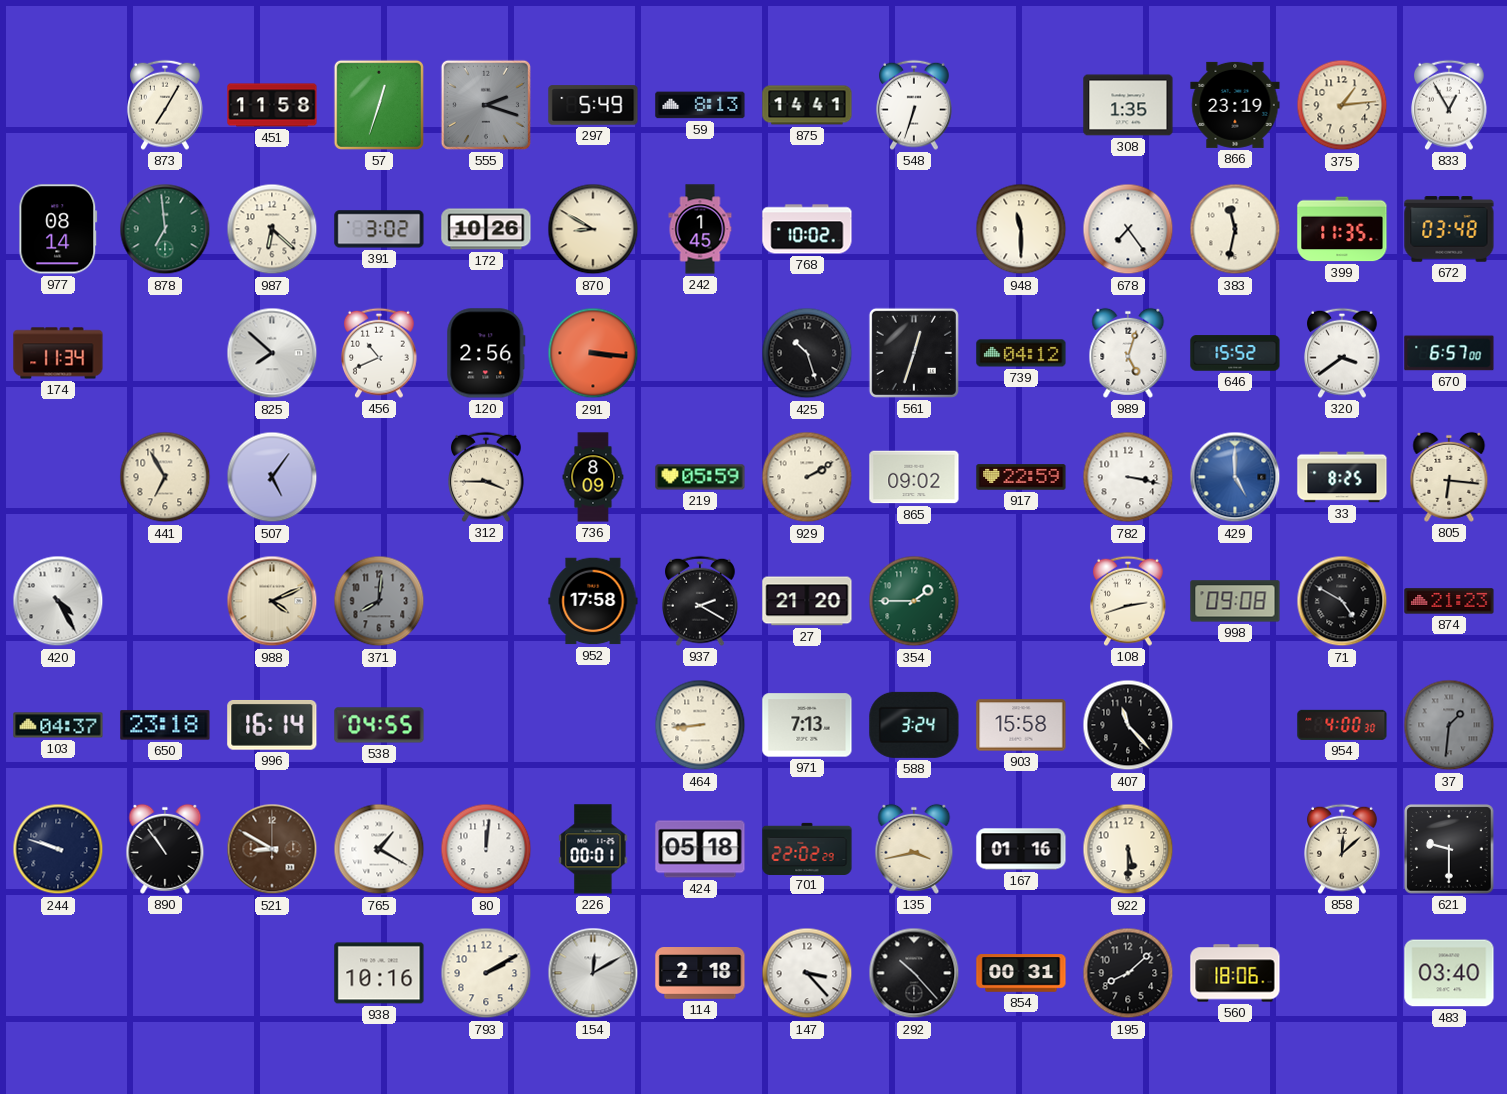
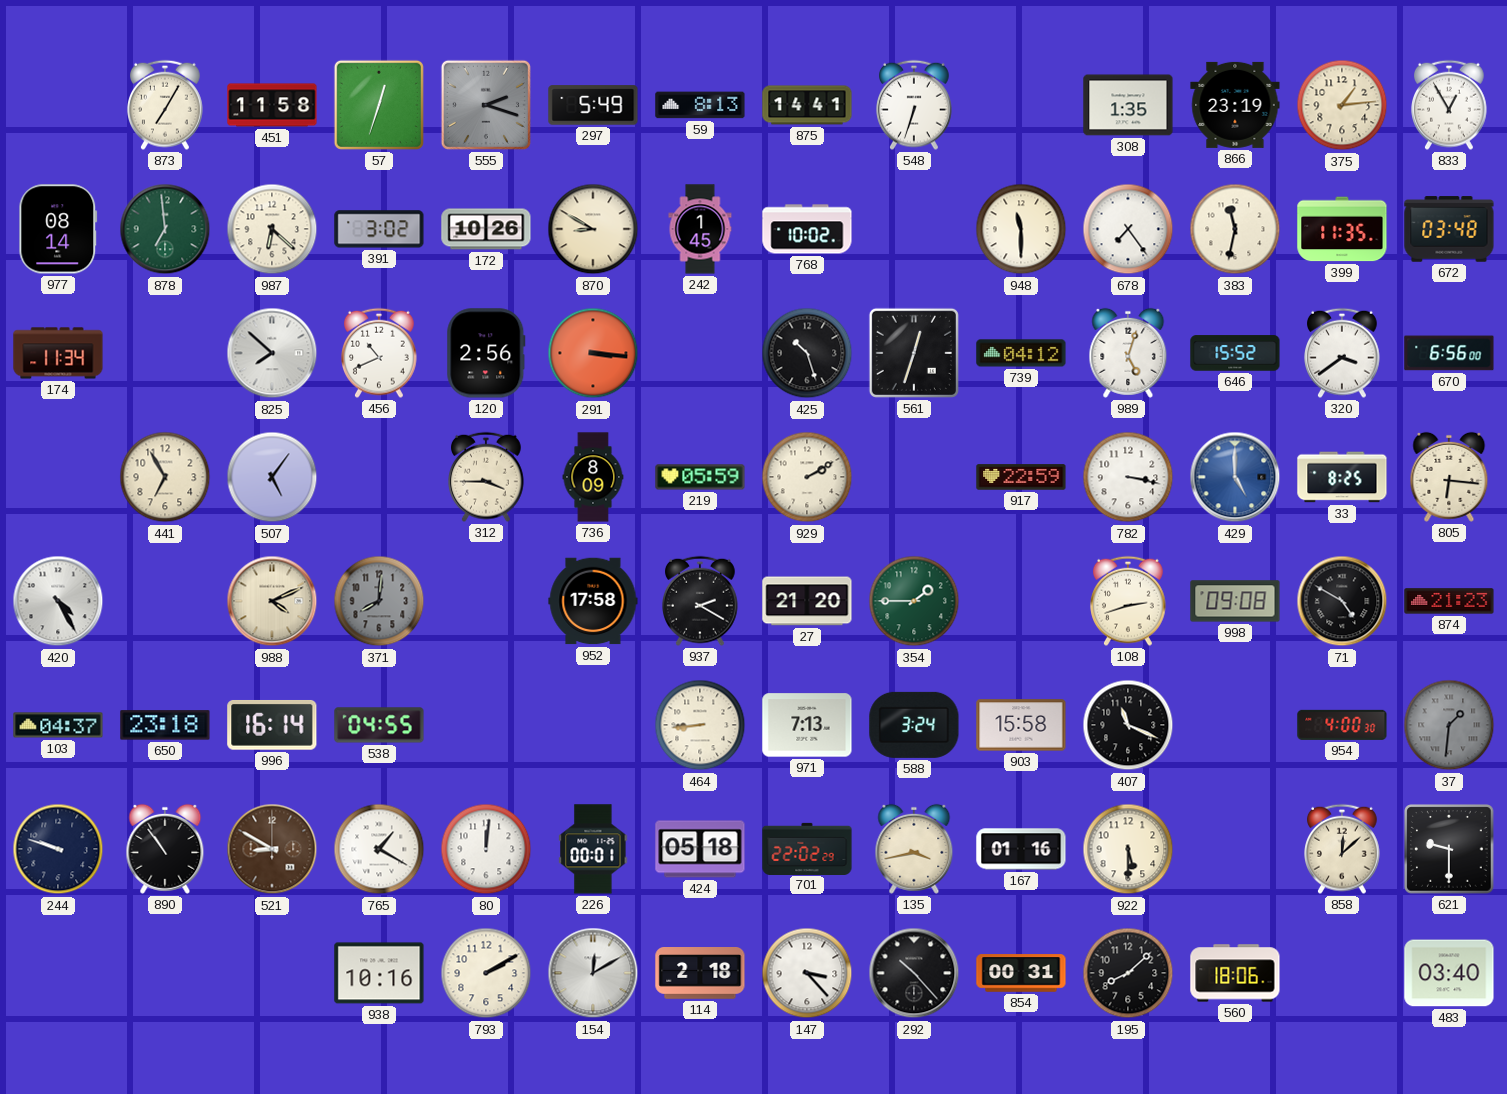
670: 6:57 -> 6:56
865: 09:02 -> none
407: 11:23 -> 11:19
